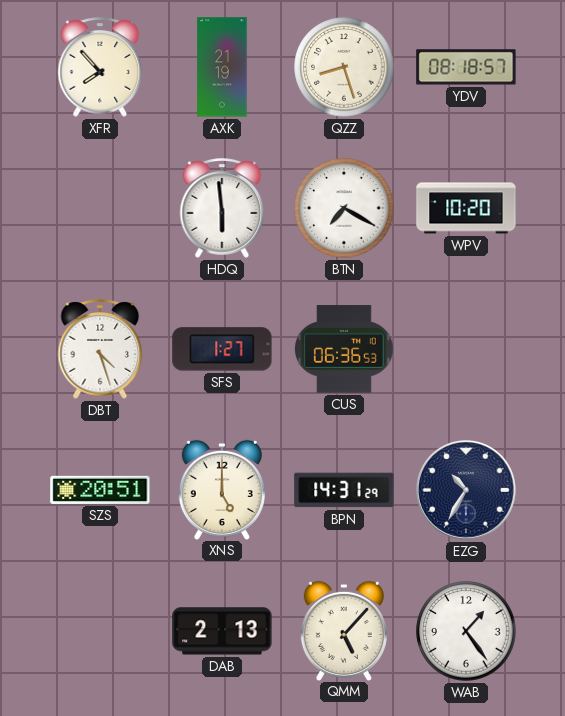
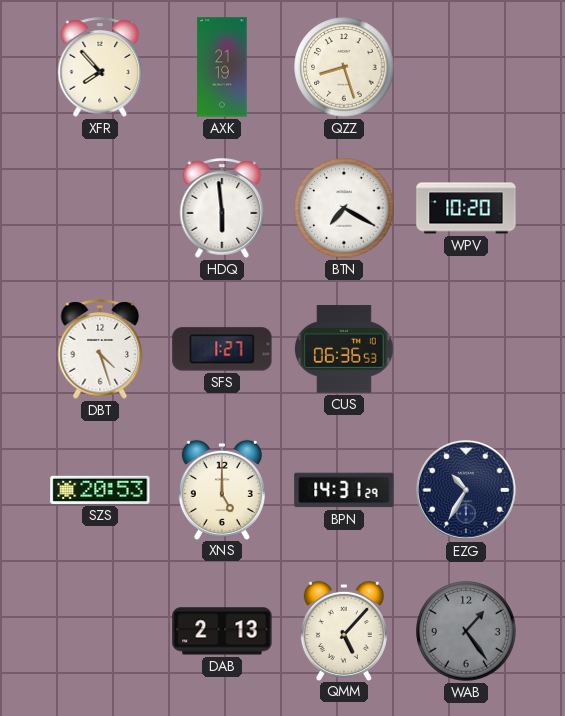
YDV: 08:18 -> none
SZS: 20:51 -> 20:53
WAB dial: white -> grey
